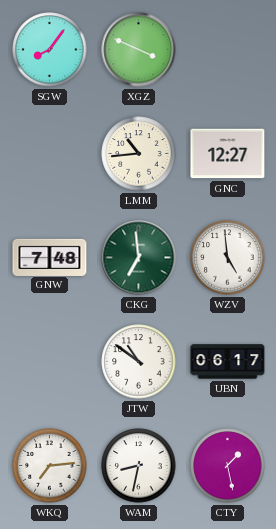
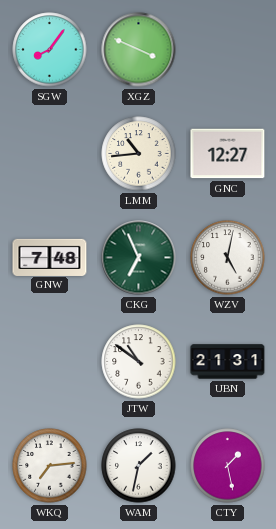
CKG: 6:59 -> 6:56
WZV: 4:59 -> 5:02
UBN: 06:17 -> 21:31
WAM: 8:32 -> 1:32
